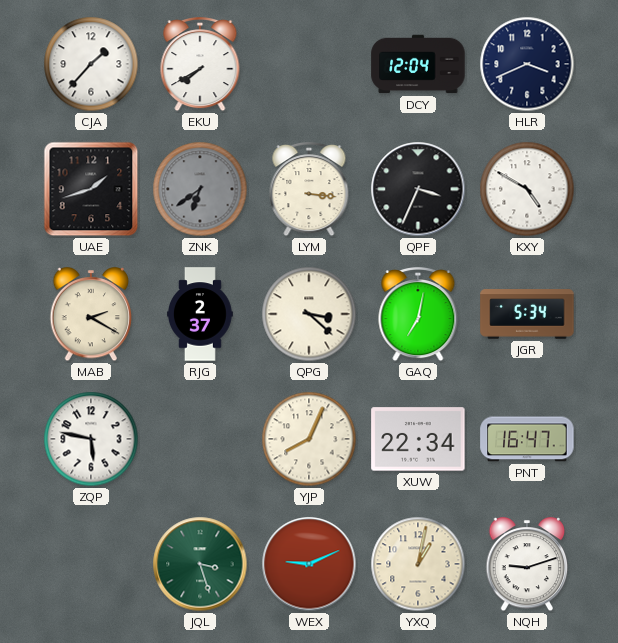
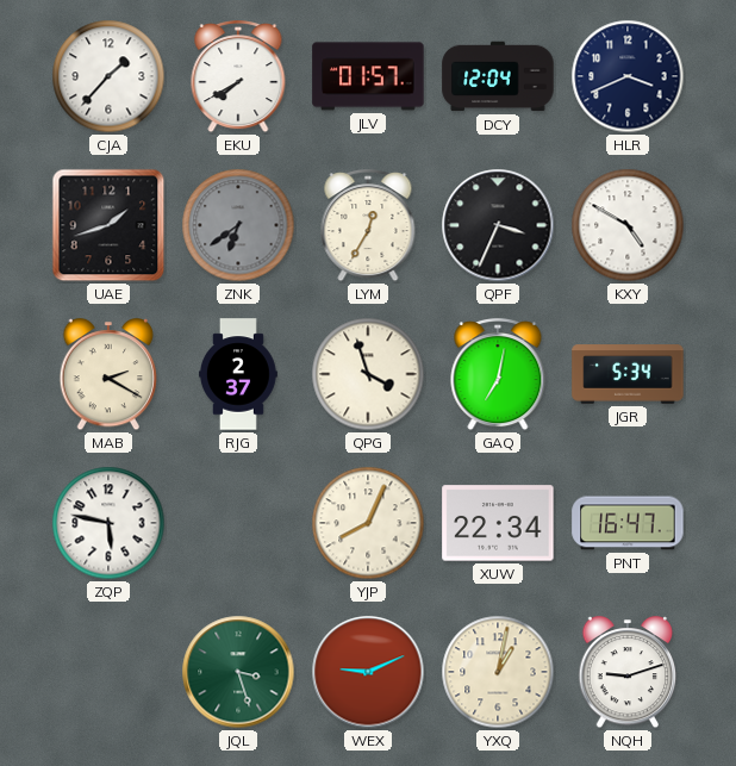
JLV: none -> 01:57
LYM: 3:16 -> 12:35
QPG: 3:22 -> 3:57
